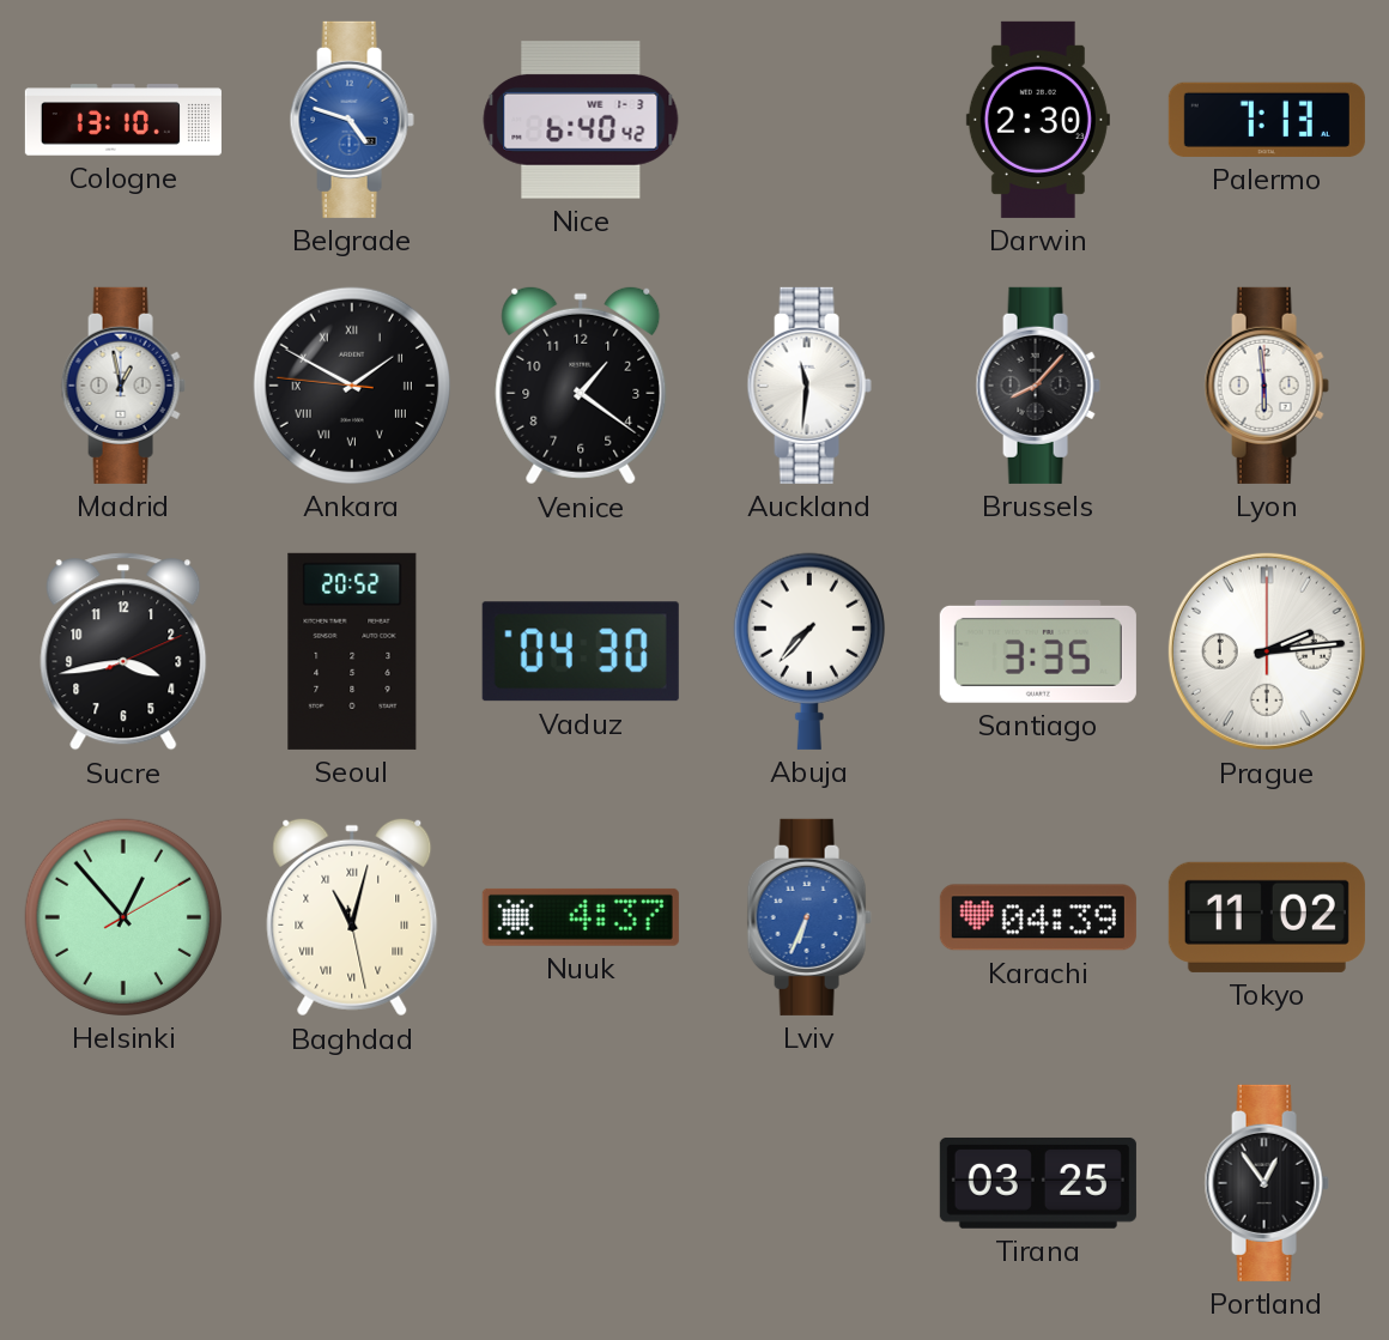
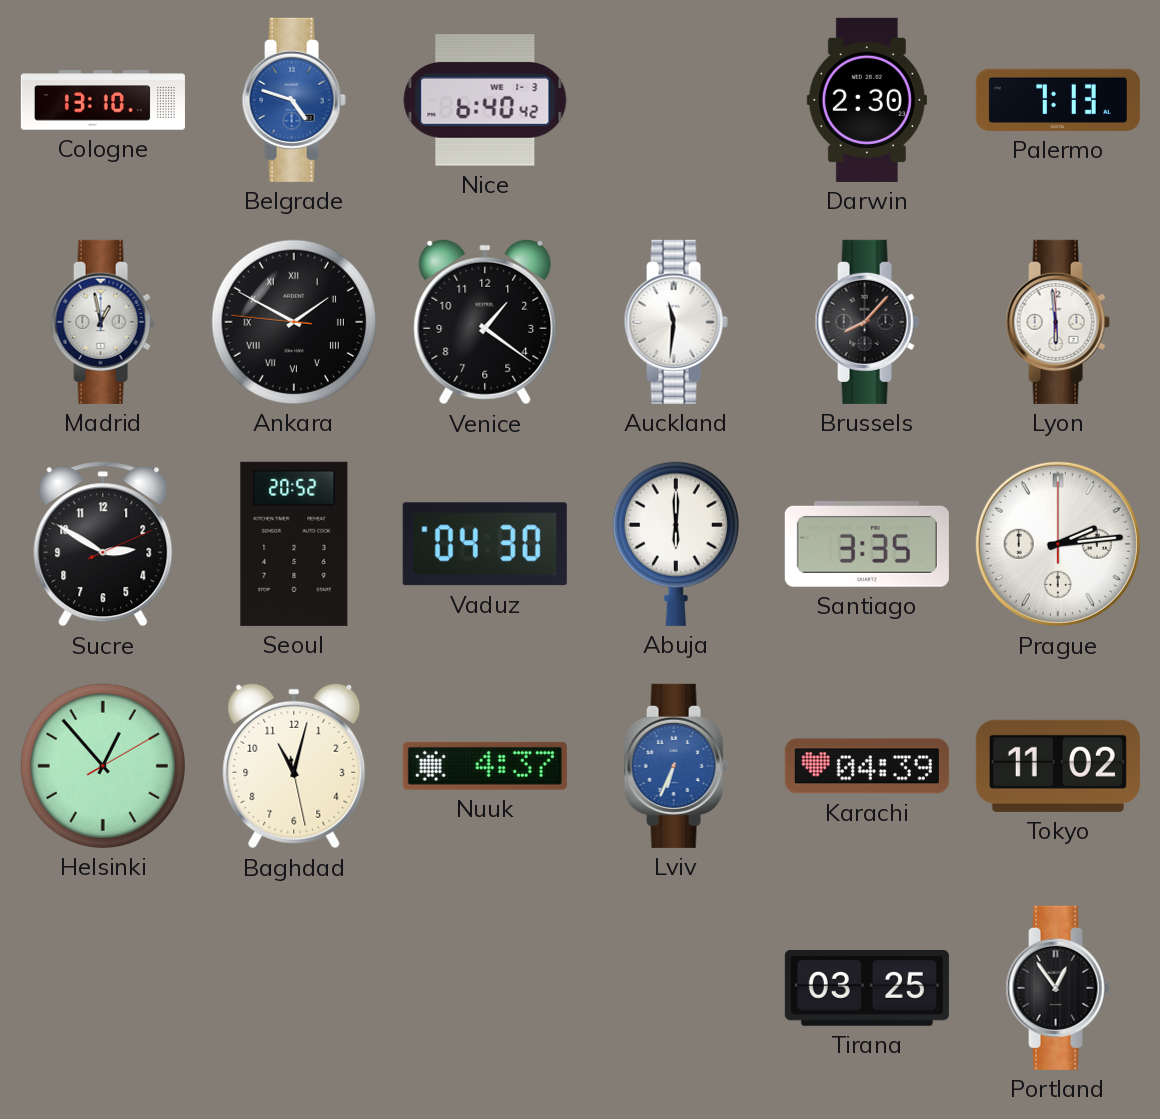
Sucre: 3:43 -> 2:50
Abuja: 7:37 -> 6:00
Baghdad numerals: Roman -> Arabic
